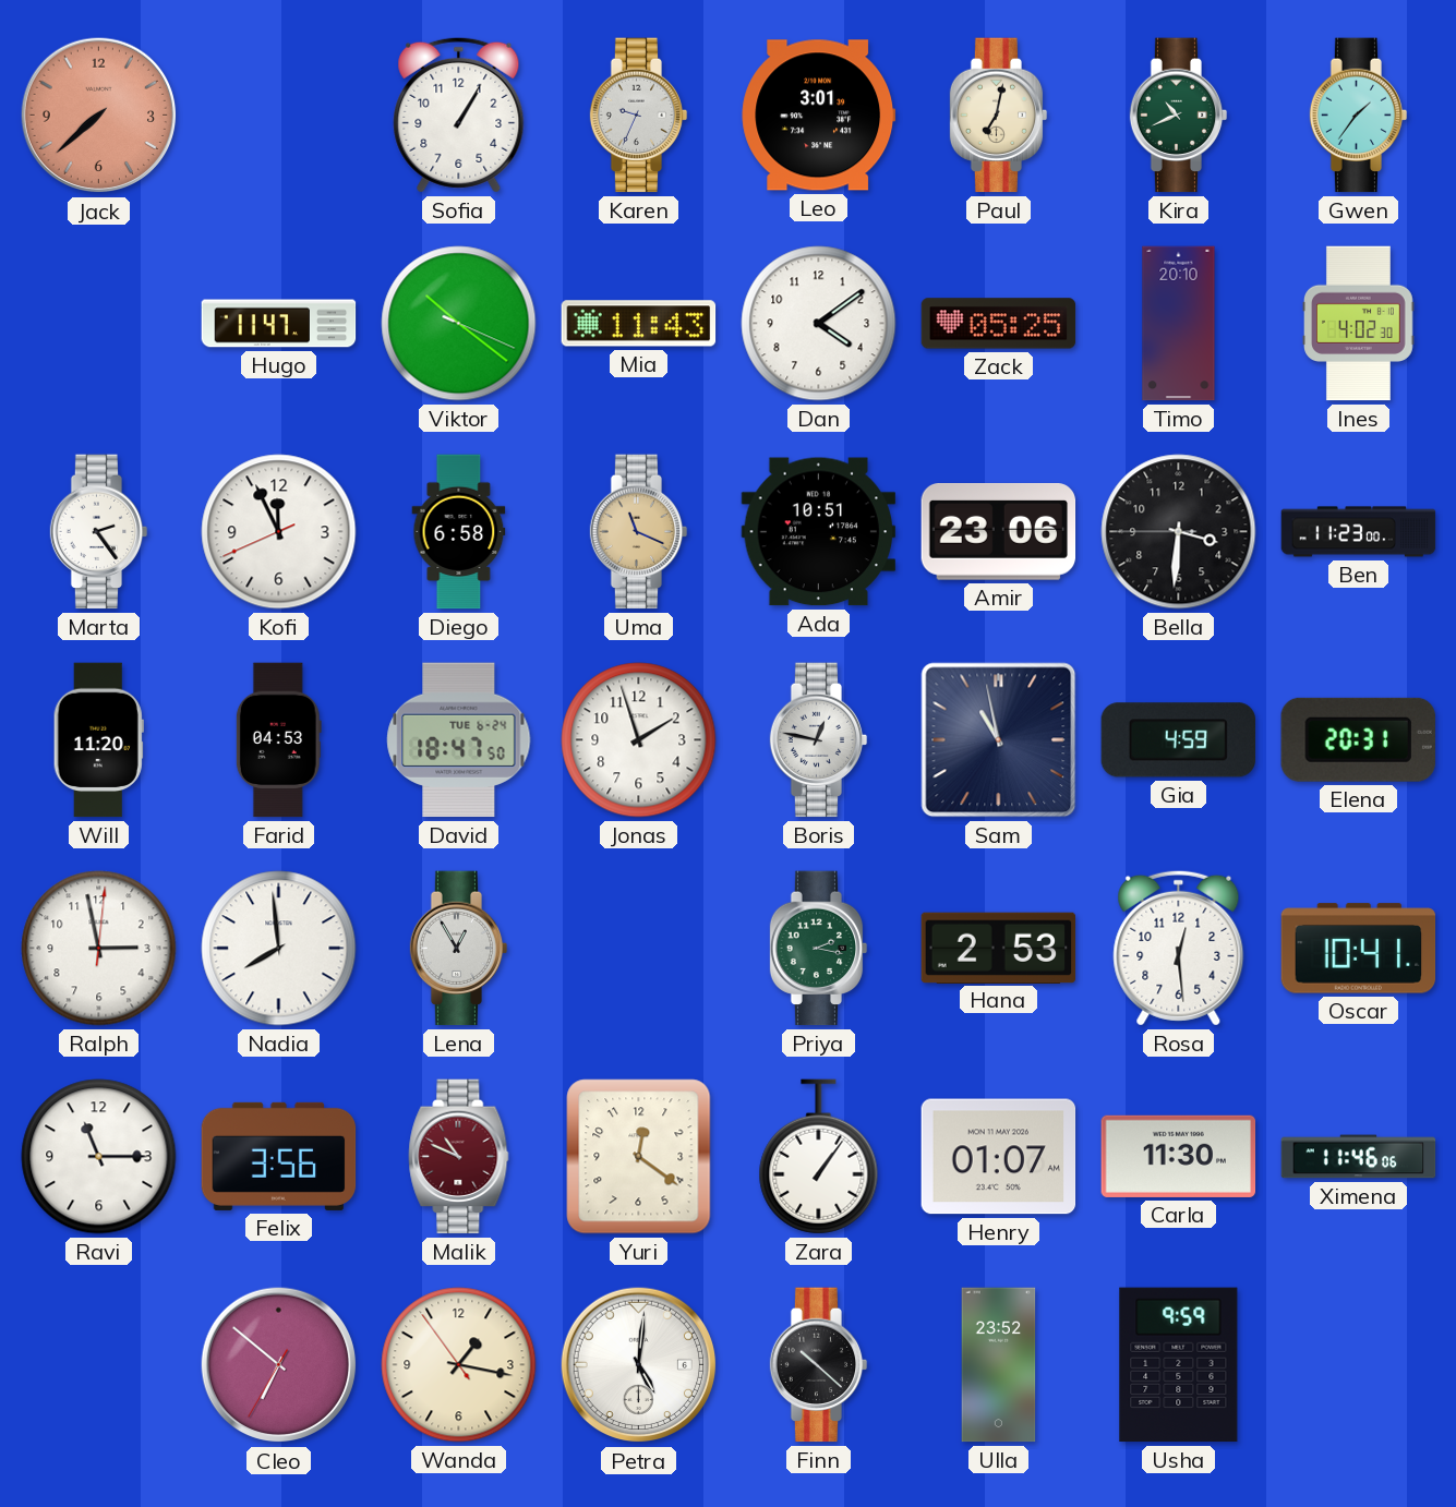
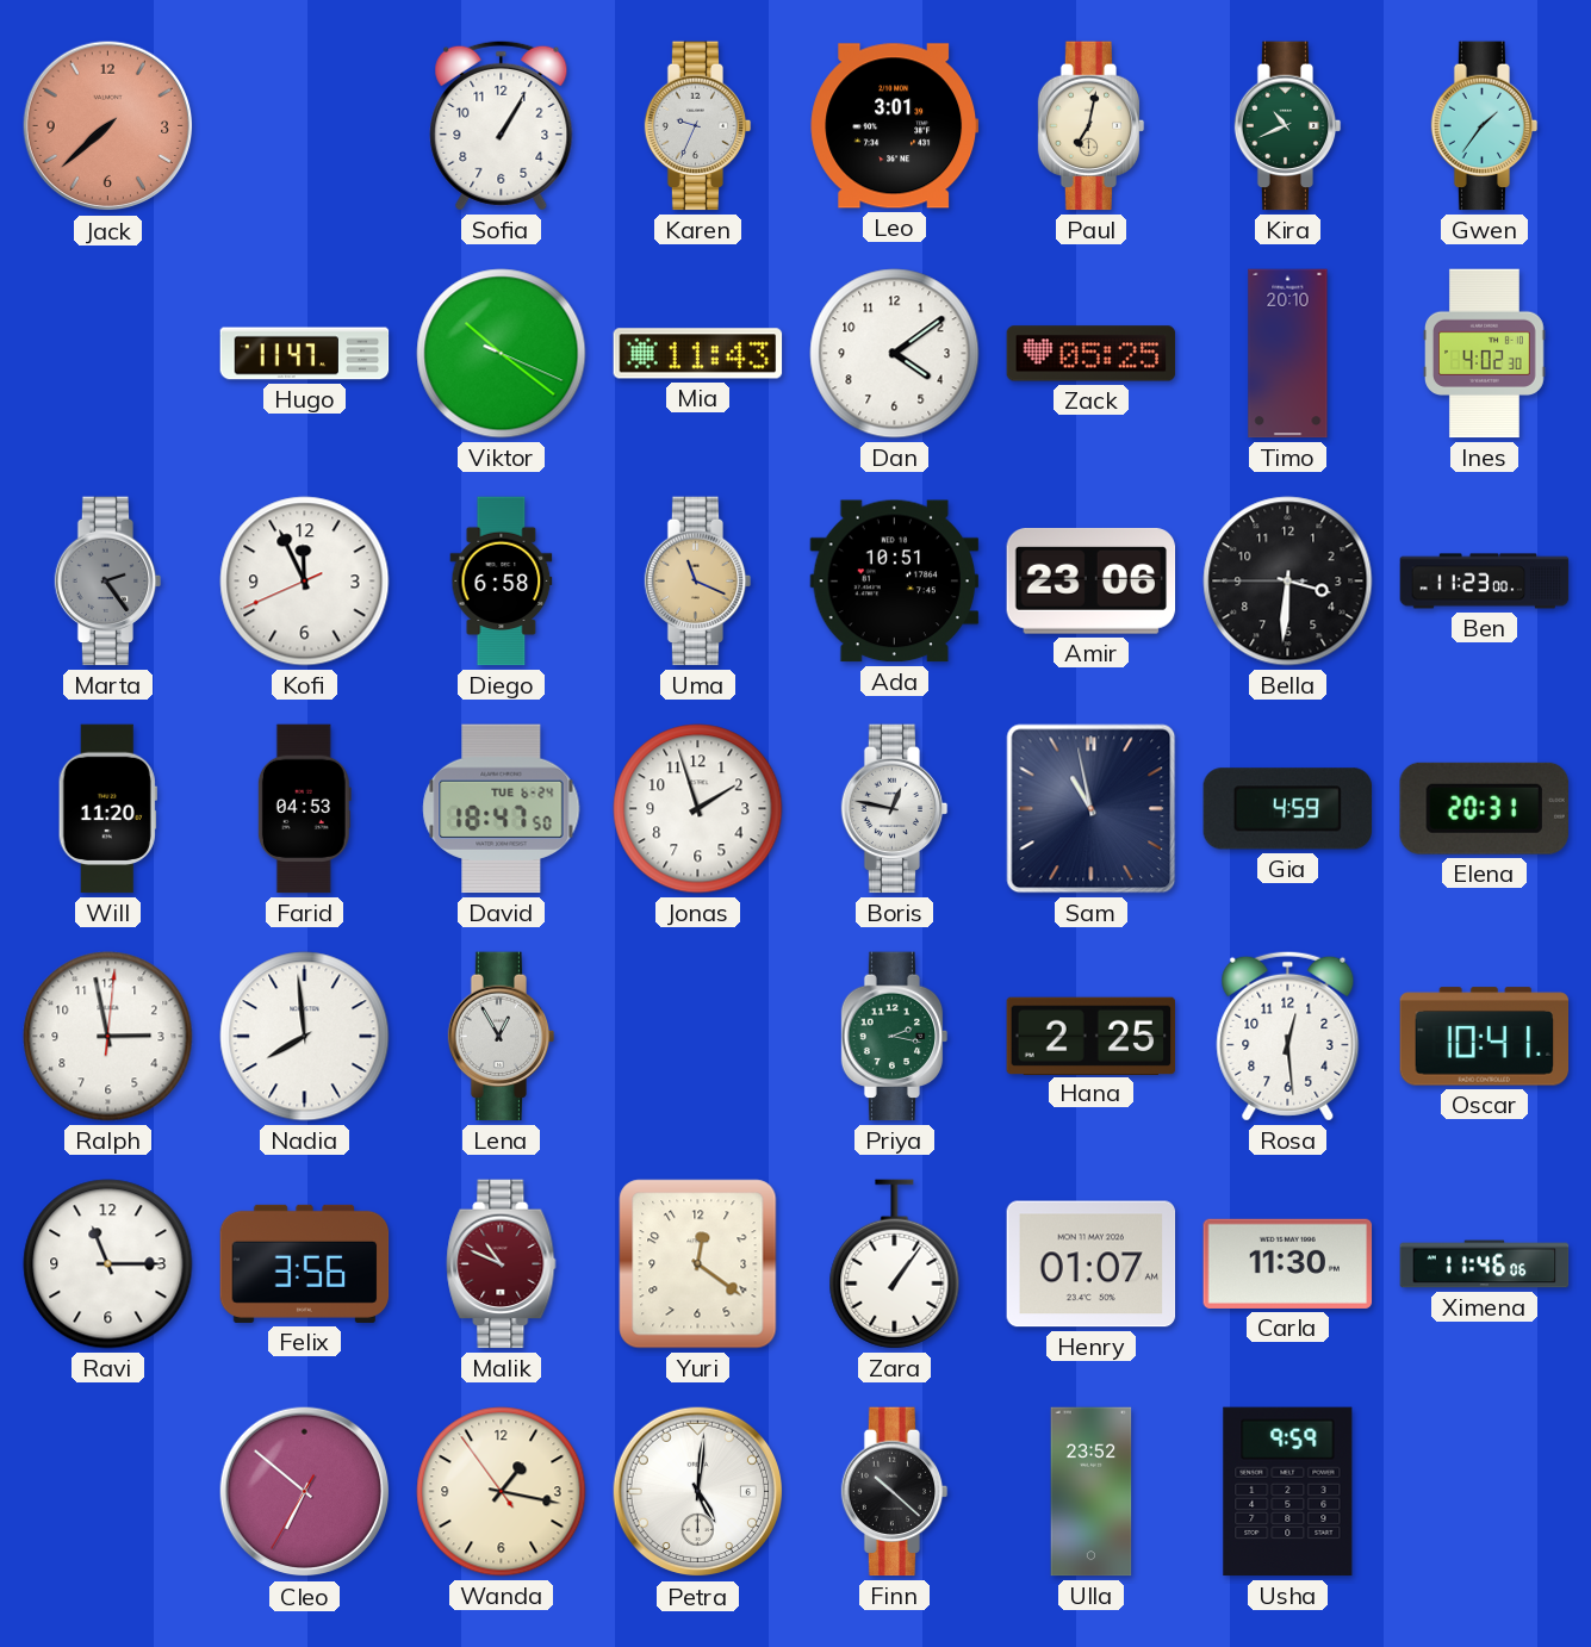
Marta dial: white -> grey
Hana: 2:53 -> 2:25
